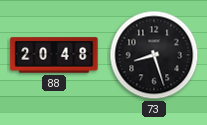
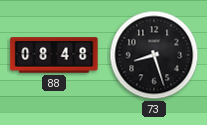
88: 20:48 -> 08:48
